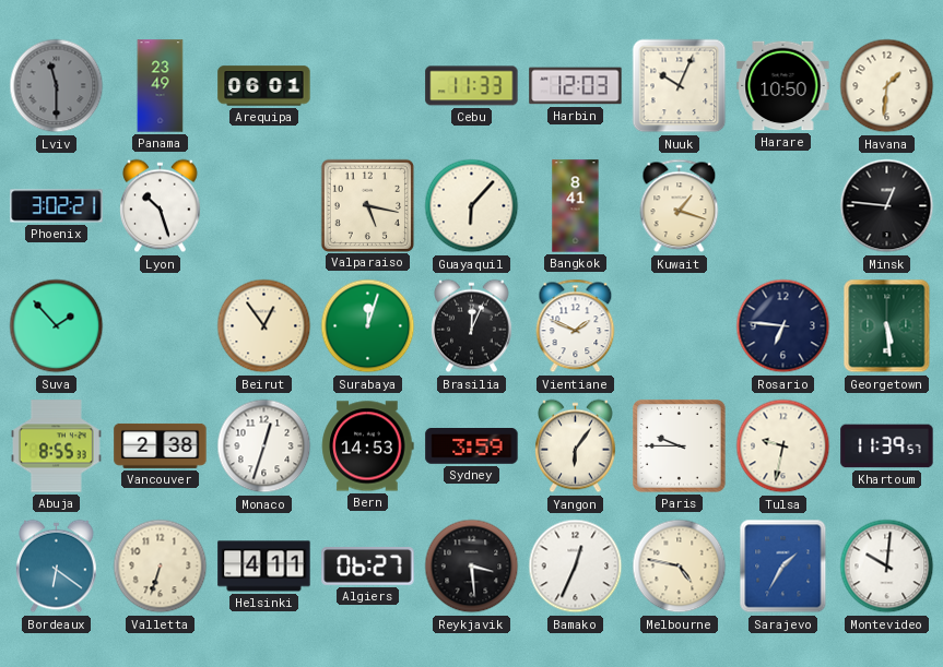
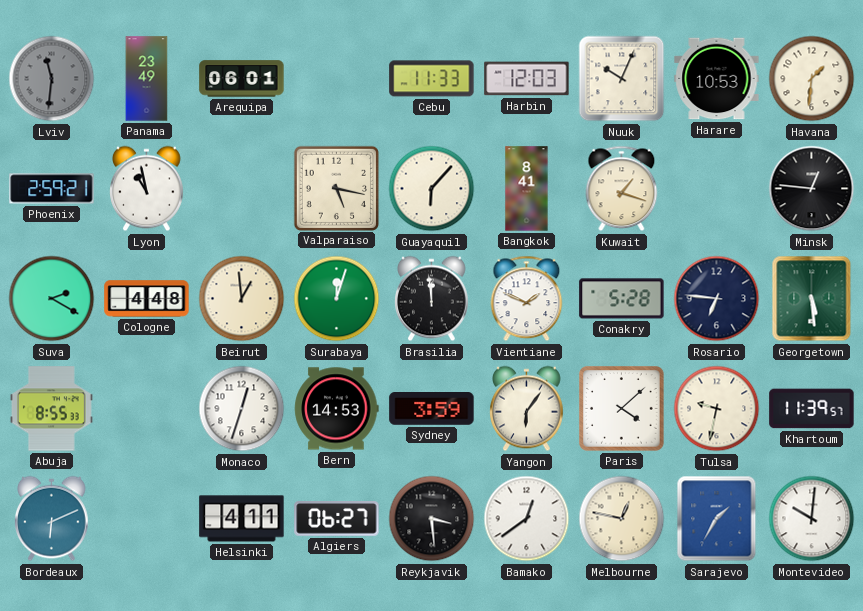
Lviv: 11:30 -> 11:31
Harare: 10:50 -> 10:53
Phoenix: 3:02 -> 2:59
Lyon: 10:27 -> 10:58
Suva: 1:53 -> 2:20
Cologne: none -> 4:48
Beirut: 12:54 -> 12:59
Brasilia: 12:04 -> 11:59
Conakry: none -> 5:28
Vancouver: 2:38 -> none
Paris: 9:45 -> 4:08
Bordeaux: 6:21 -> 6:11
Valletta: 6:33 -> none
Bamako: 12:34 -> 12:39
Melbourne: 4:47 -> 12:47
